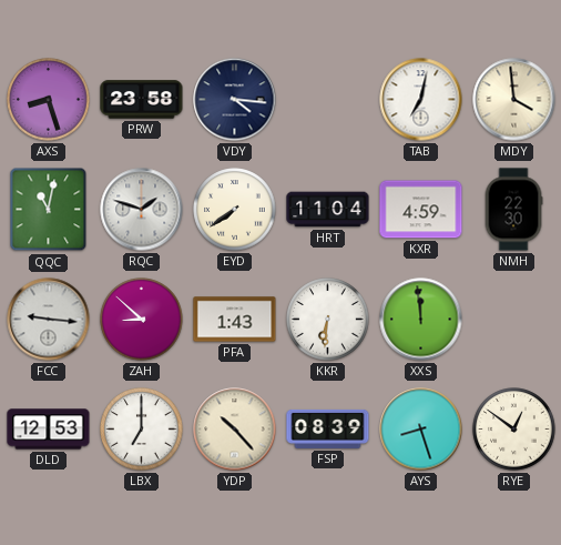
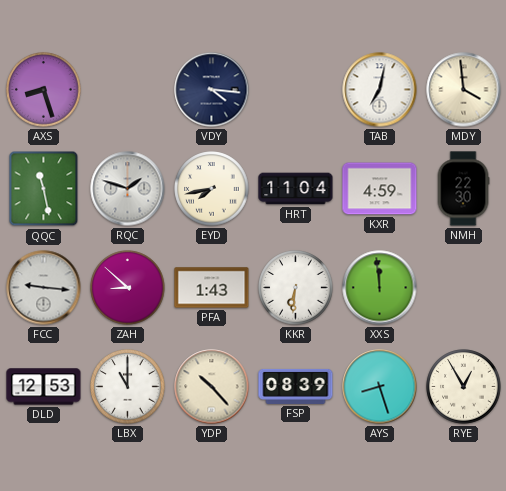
PRW: 23:58 -> none
QQC: 11:02 -> 11:28
EYD: 7:39 -> 7:43
LBX: 7:00 -> 11:00
RYE: 12:51 -> 12:55
